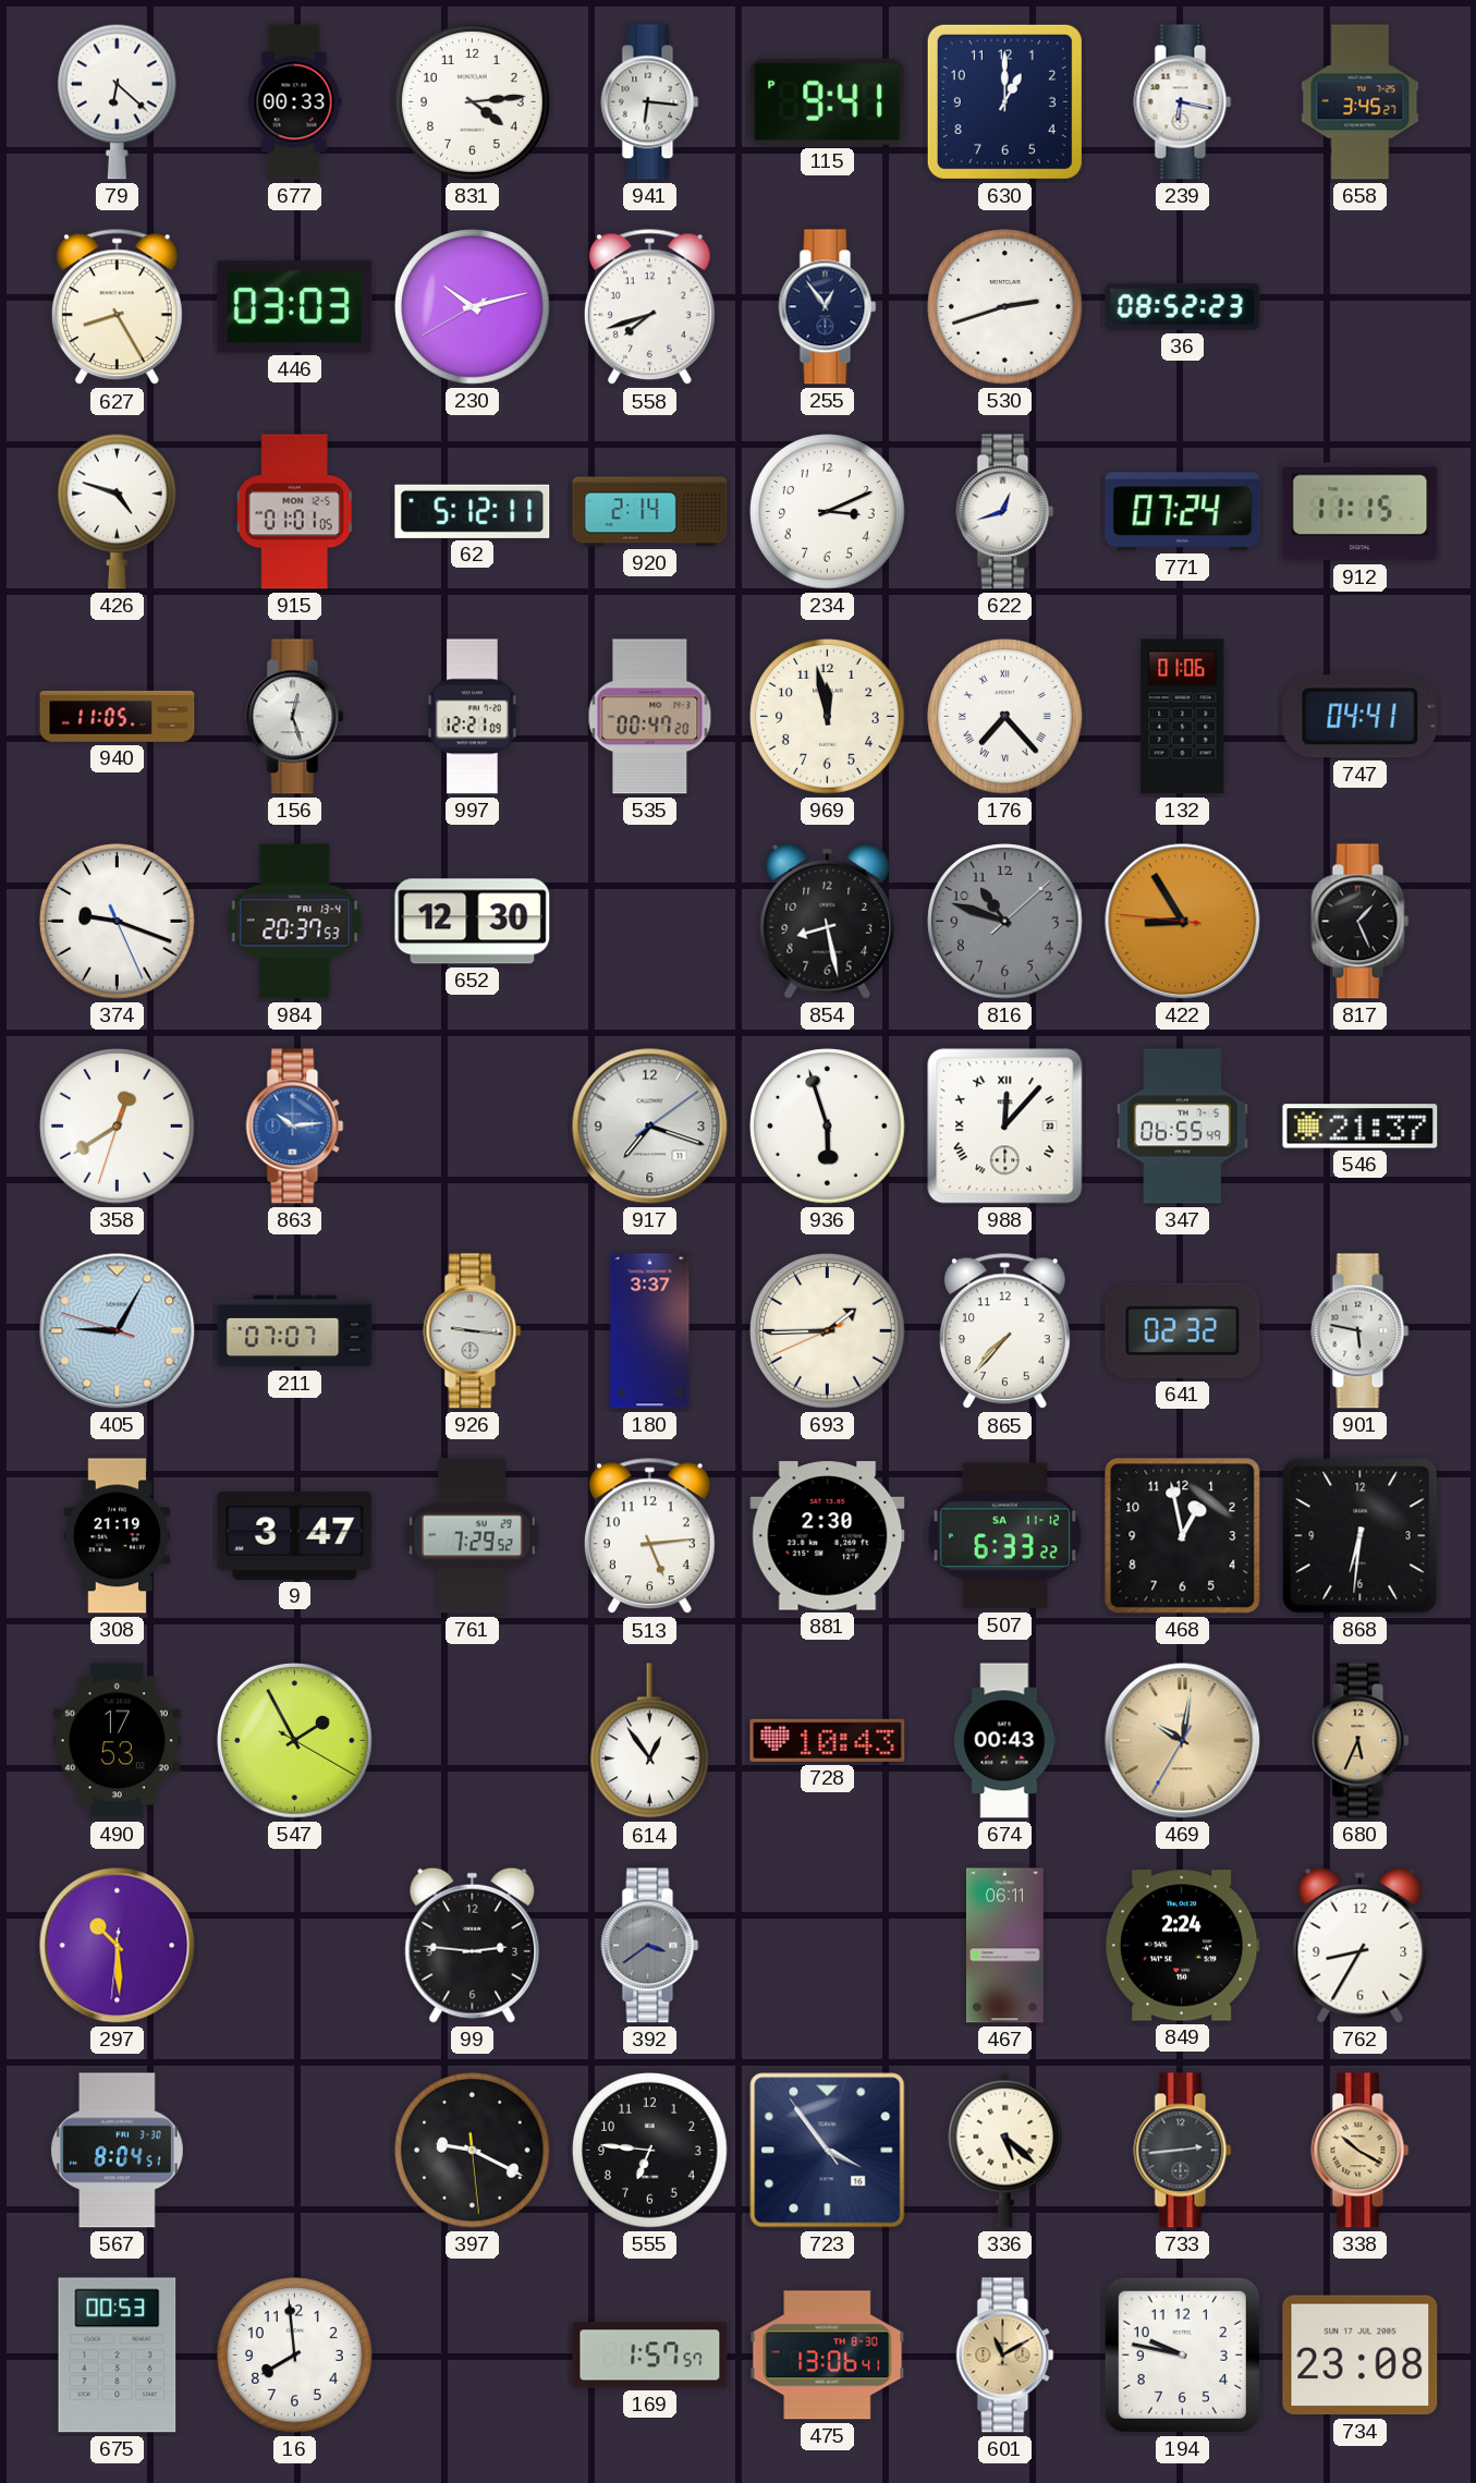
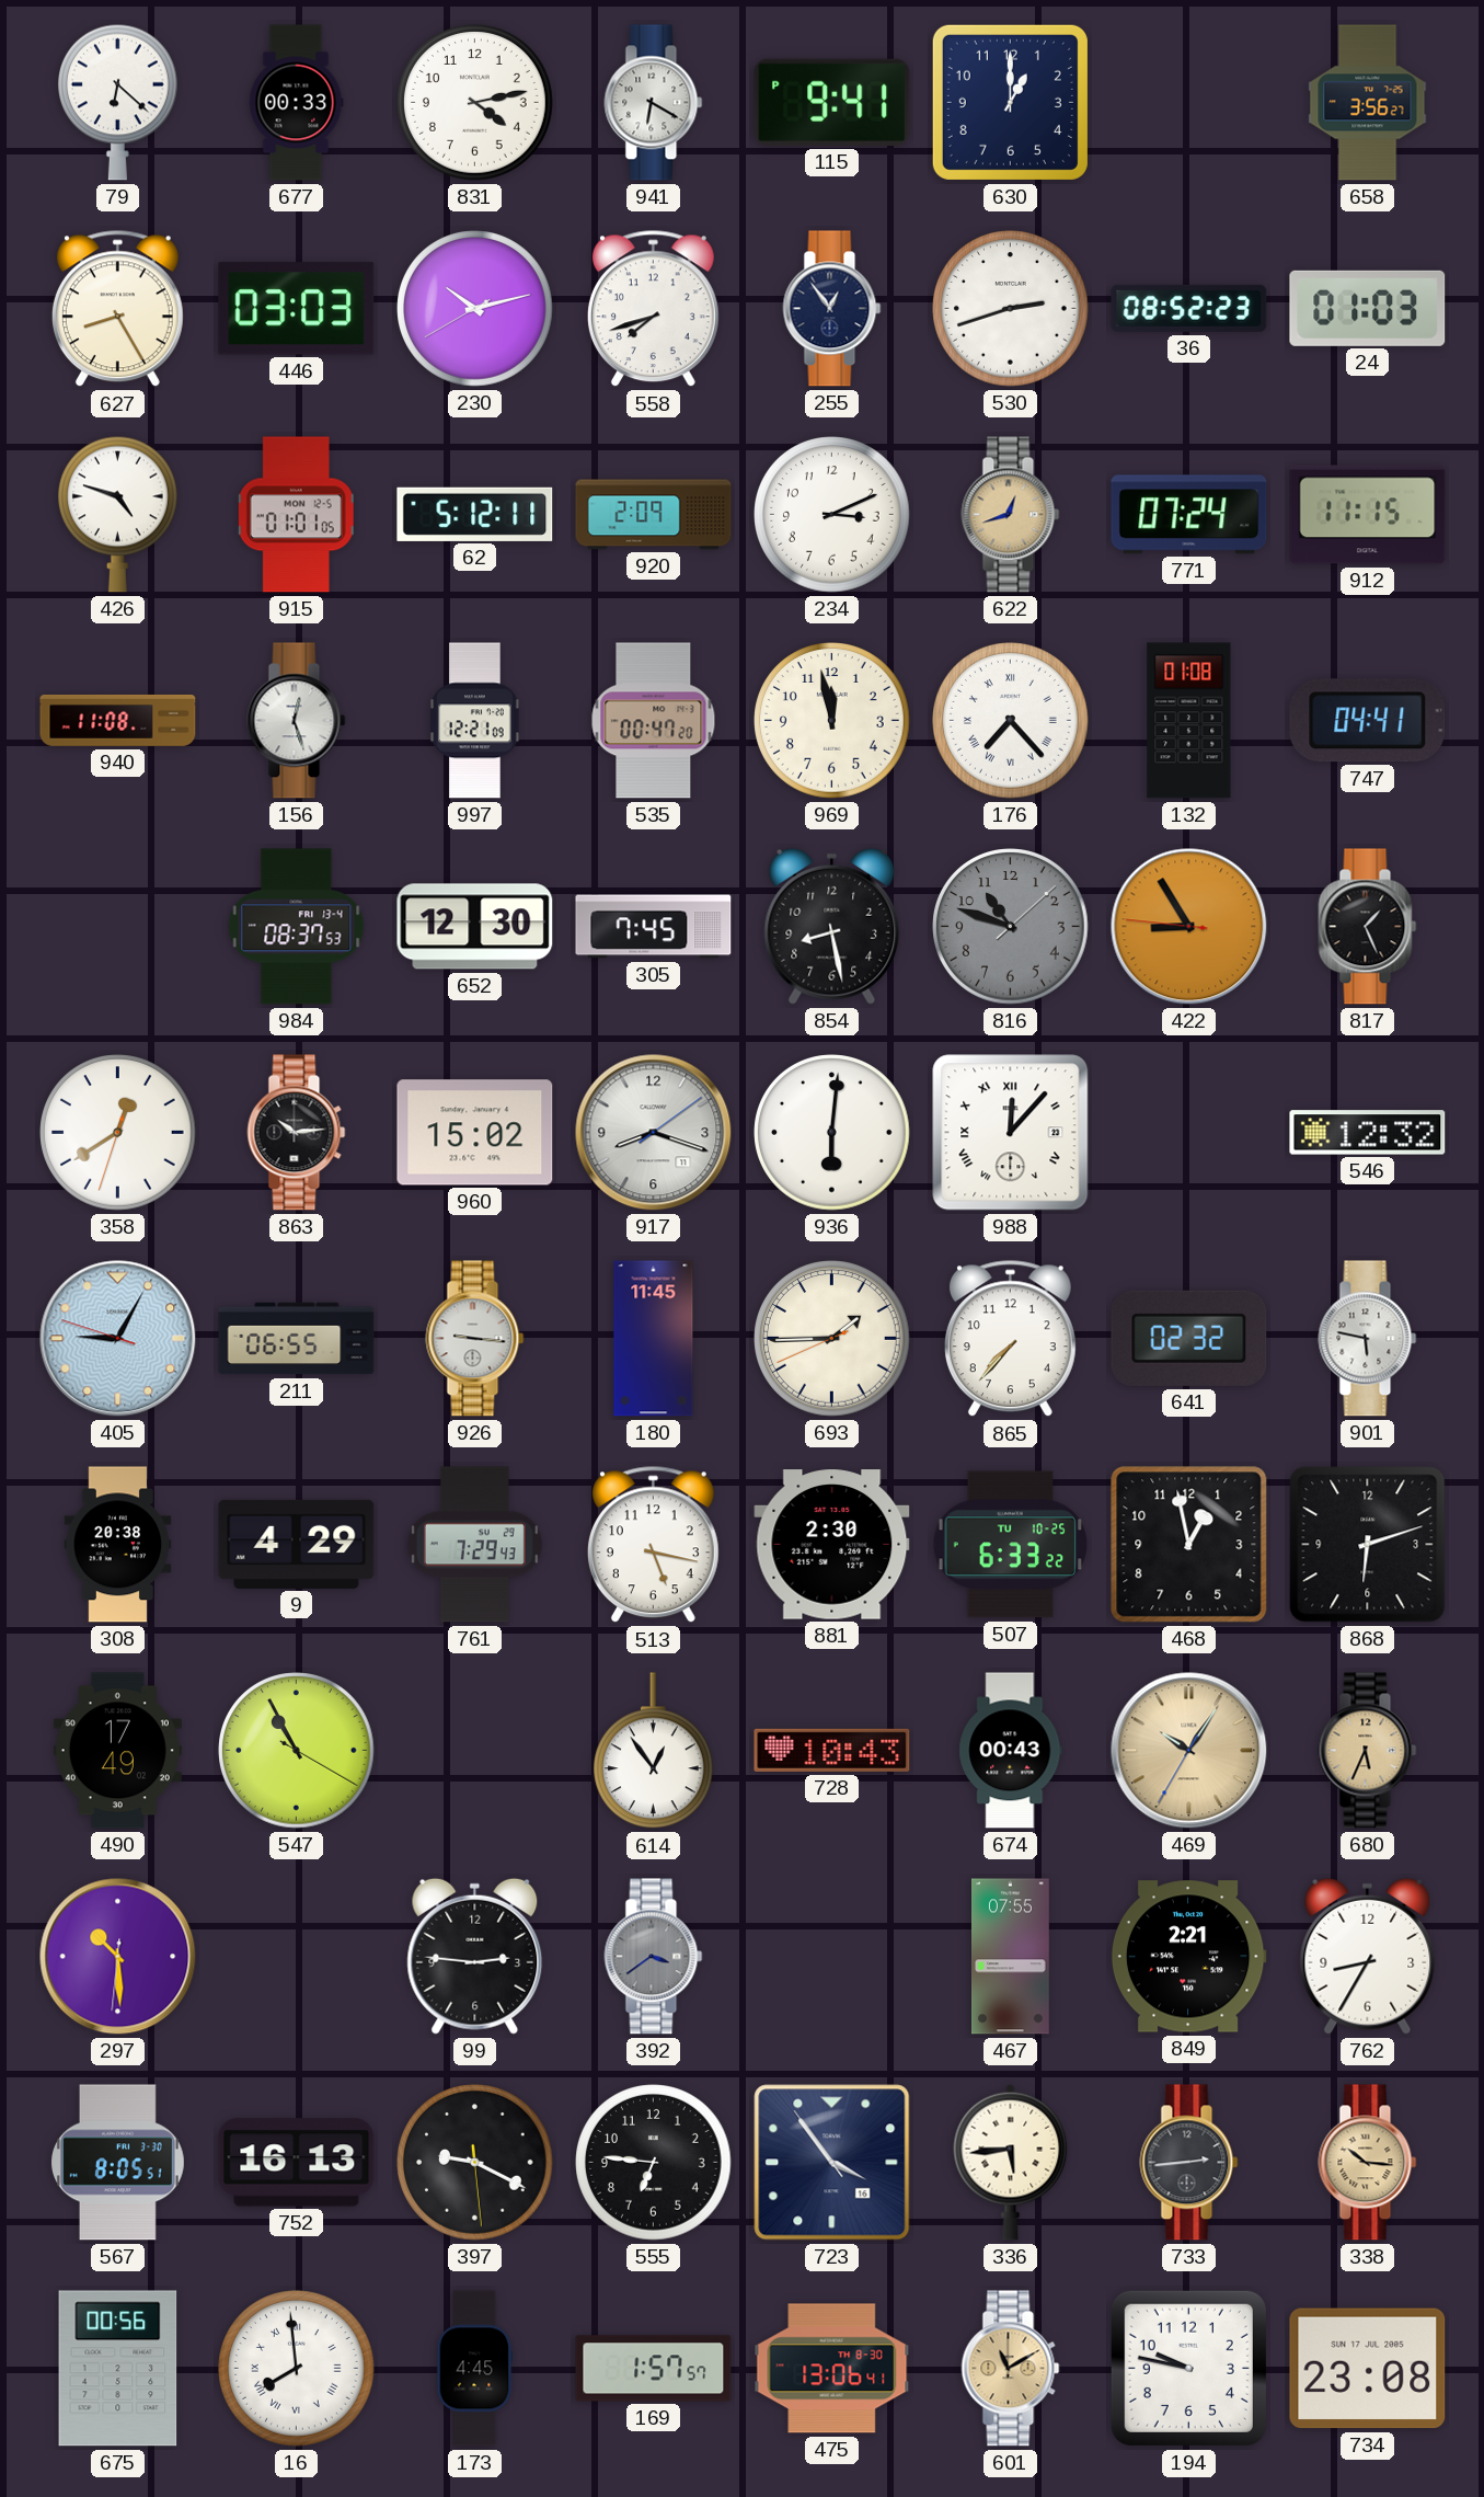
831: 4:14 -> 4:13
941: 6:16 -> 6:20
239: 6:17 -> none
658: 3:45 -> 3:56
24: none -> 01:03
920: 2:14 -> 2:09
622 dial: white -> champagne
940: 11:05 -> 11:08
132: 01:06 -> 01:08
374: 9:18 -> none
984: 20:37 -> 08:37
305: none -> 7:45
863 dial: blue -> black
960: none -> 15:02
917: 7:18 -> 8:18
936: 5:57 -> 6:01
347: 06:55 -> none
546: 21:37 -> 12:32
211: 07:07 -> 06:55
180: 3:37 -> 11:45
308: 21:19 -> 20:38
9: 3:47 -> 4:29
761: 7:29:52 -> 7:29:43
513: 5:14 -> 5:17
507 date: SA 11-12 -> TU 10-25
868: 6:31 -> 6:12
490: 17:53 -> 17:49
547: 1:55 -> 10:55
469: 10:01 -> 10:05
467: 06:11 -> 07:55
849: 2:24 -> 2:21
567: 8:04 -> 8:05
752: none -> 16:13
336: 5:22 -> 5:44
338: 10:20 -> 10:16
675: 00:53 -> 00:56
16 numerals: Arabic -> Roman
173: none -> 4:45
